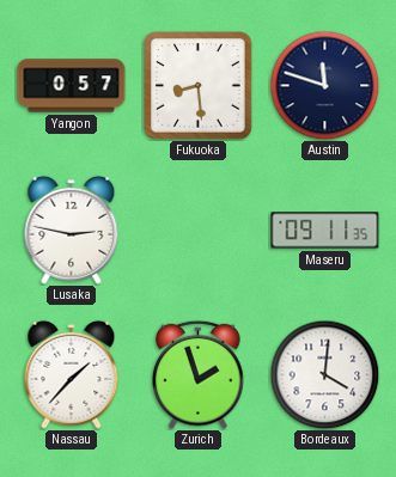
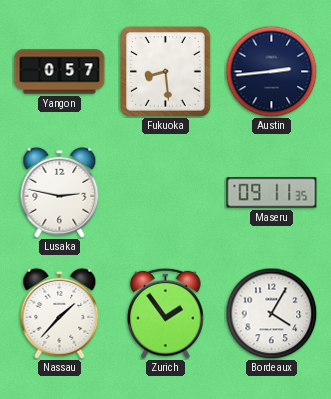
Austin: 11:48 -> 2:44
Zurich: 1:57 -> 1:54
Bordeaux: 4:01 -> 4:05
